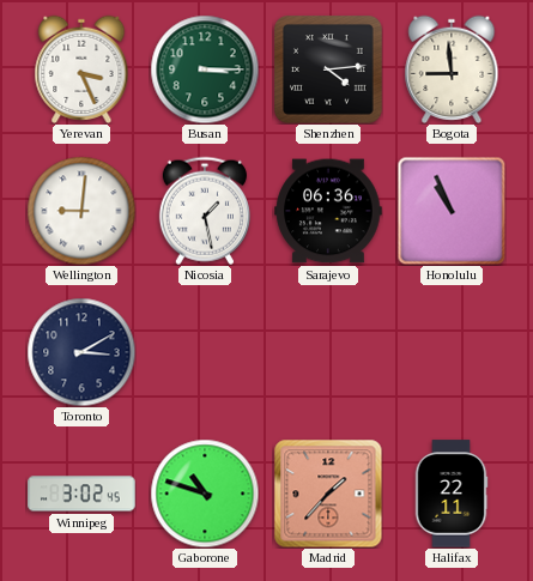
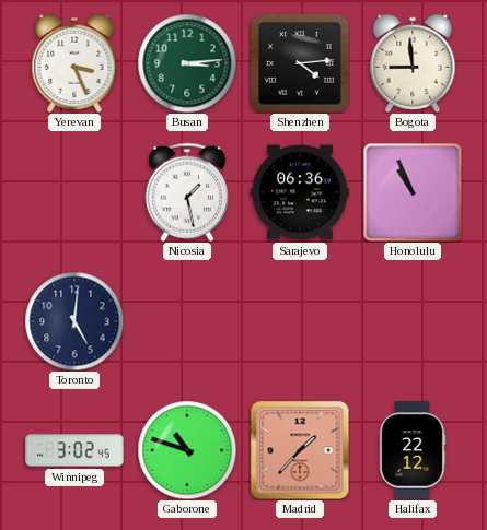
Busan: 3:15 -> 3:14
Wellington: 9:01 -> none
Toronto: 3:10 -> 5:01
Halifax: 22:11 -> 22:12
